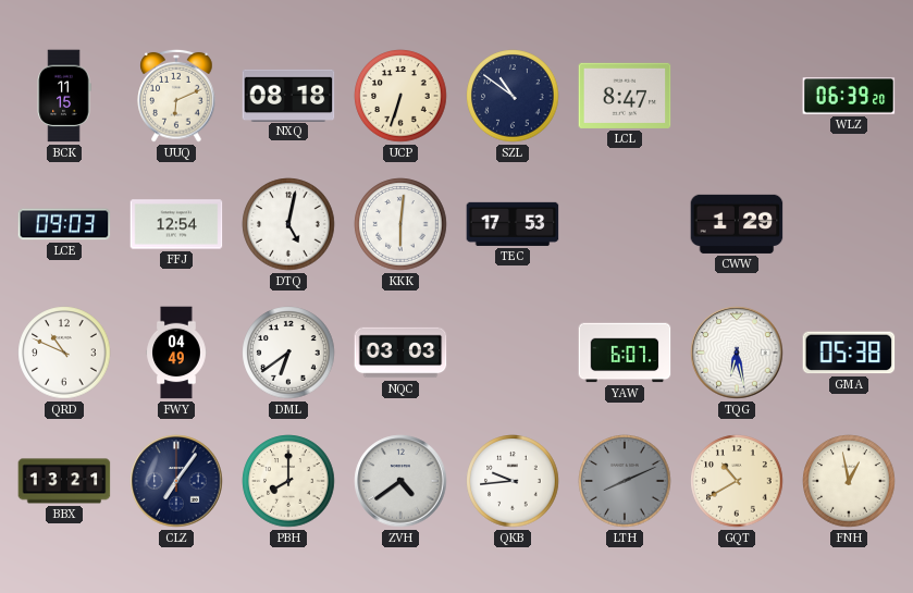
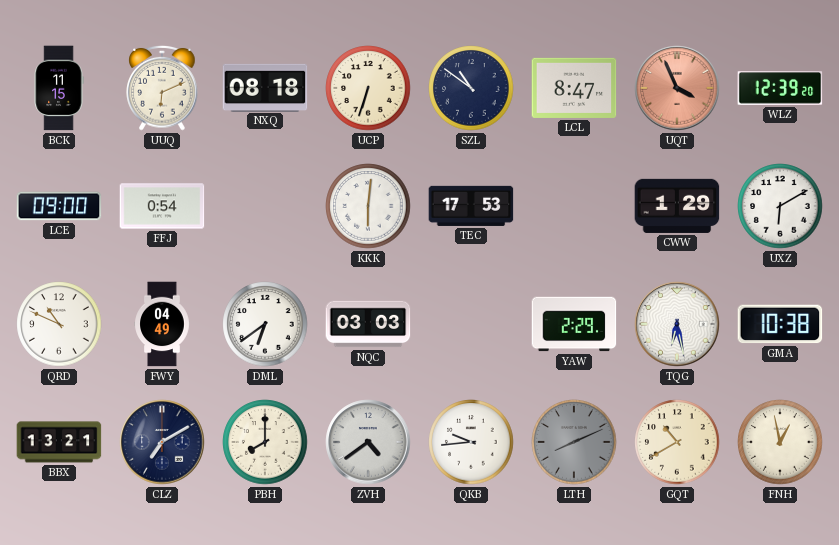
UQT: none -> 3:56
WLZ: 06:39 -> 12:39
LCE: 09:03 -> 09:00
FFJ: 12:54 -> 0:54
DTQ: 5:02 -> none
UXZ: none -> 6:10
YAW: 6:07 -> 2:29
GMA: 05:38 -> 10:38
CLZ: 7:06 -> 7:10
